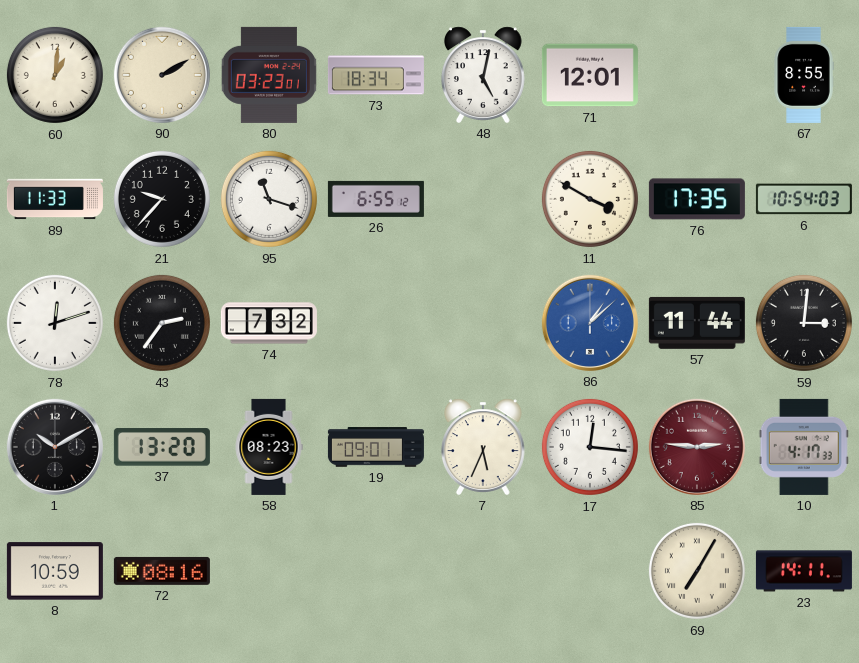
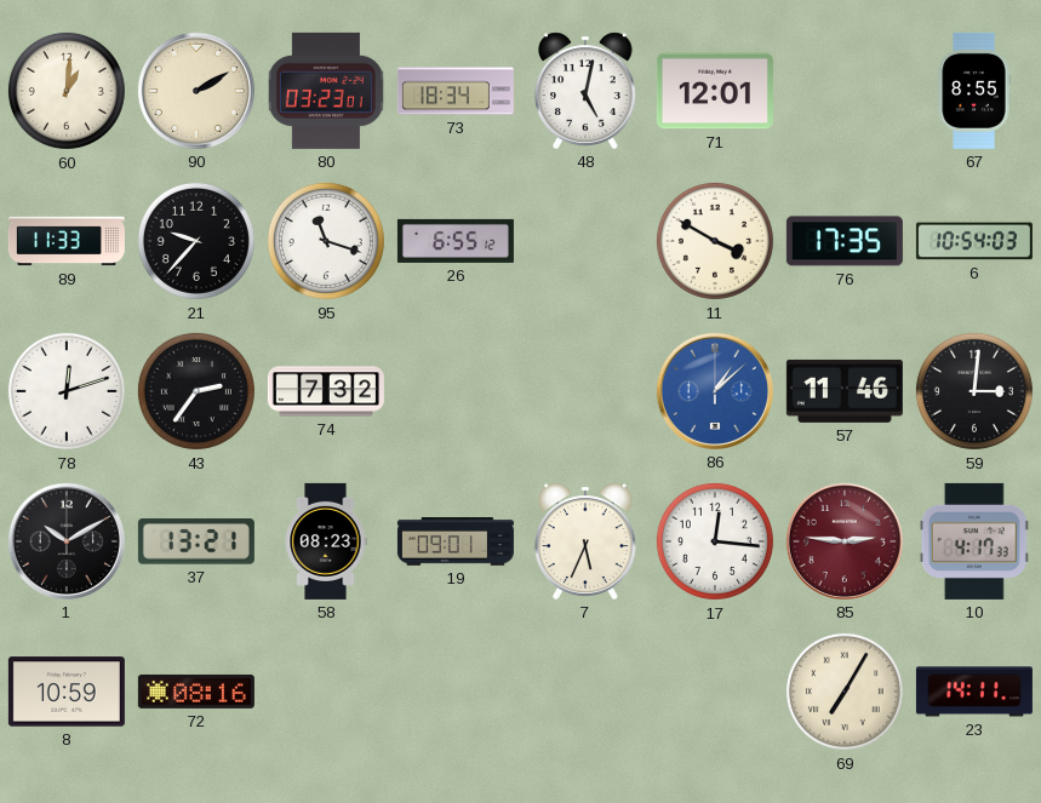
57: 11:44 -> 11:46
37: 13:20 -> 13:21
